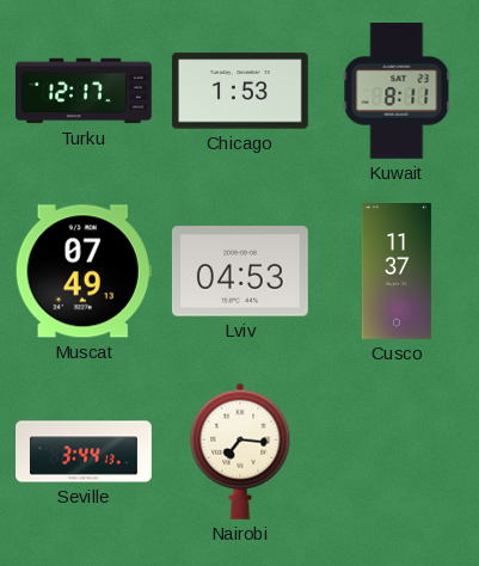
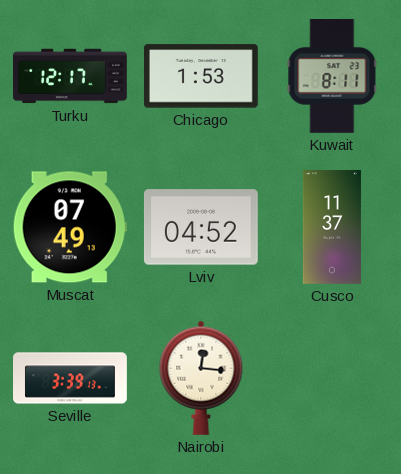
Lviv: 04:53 -> 04:52
Seville: 3:44 -> 3:39
Nairobi: 7:16 -> 12:16
